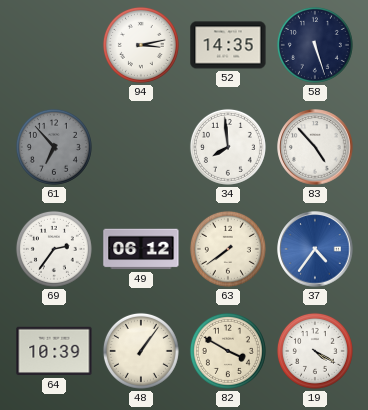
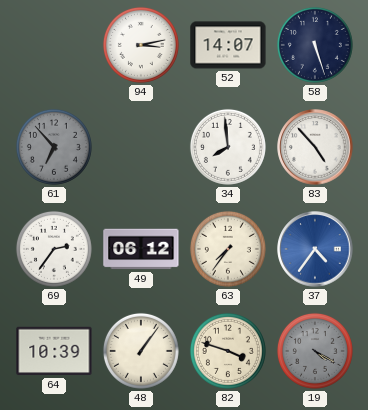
52: 14:35 -> 14:07
63: 7:39 -> 7:36
82: 3:50 -> 3:48
19 dial: white -> grey
